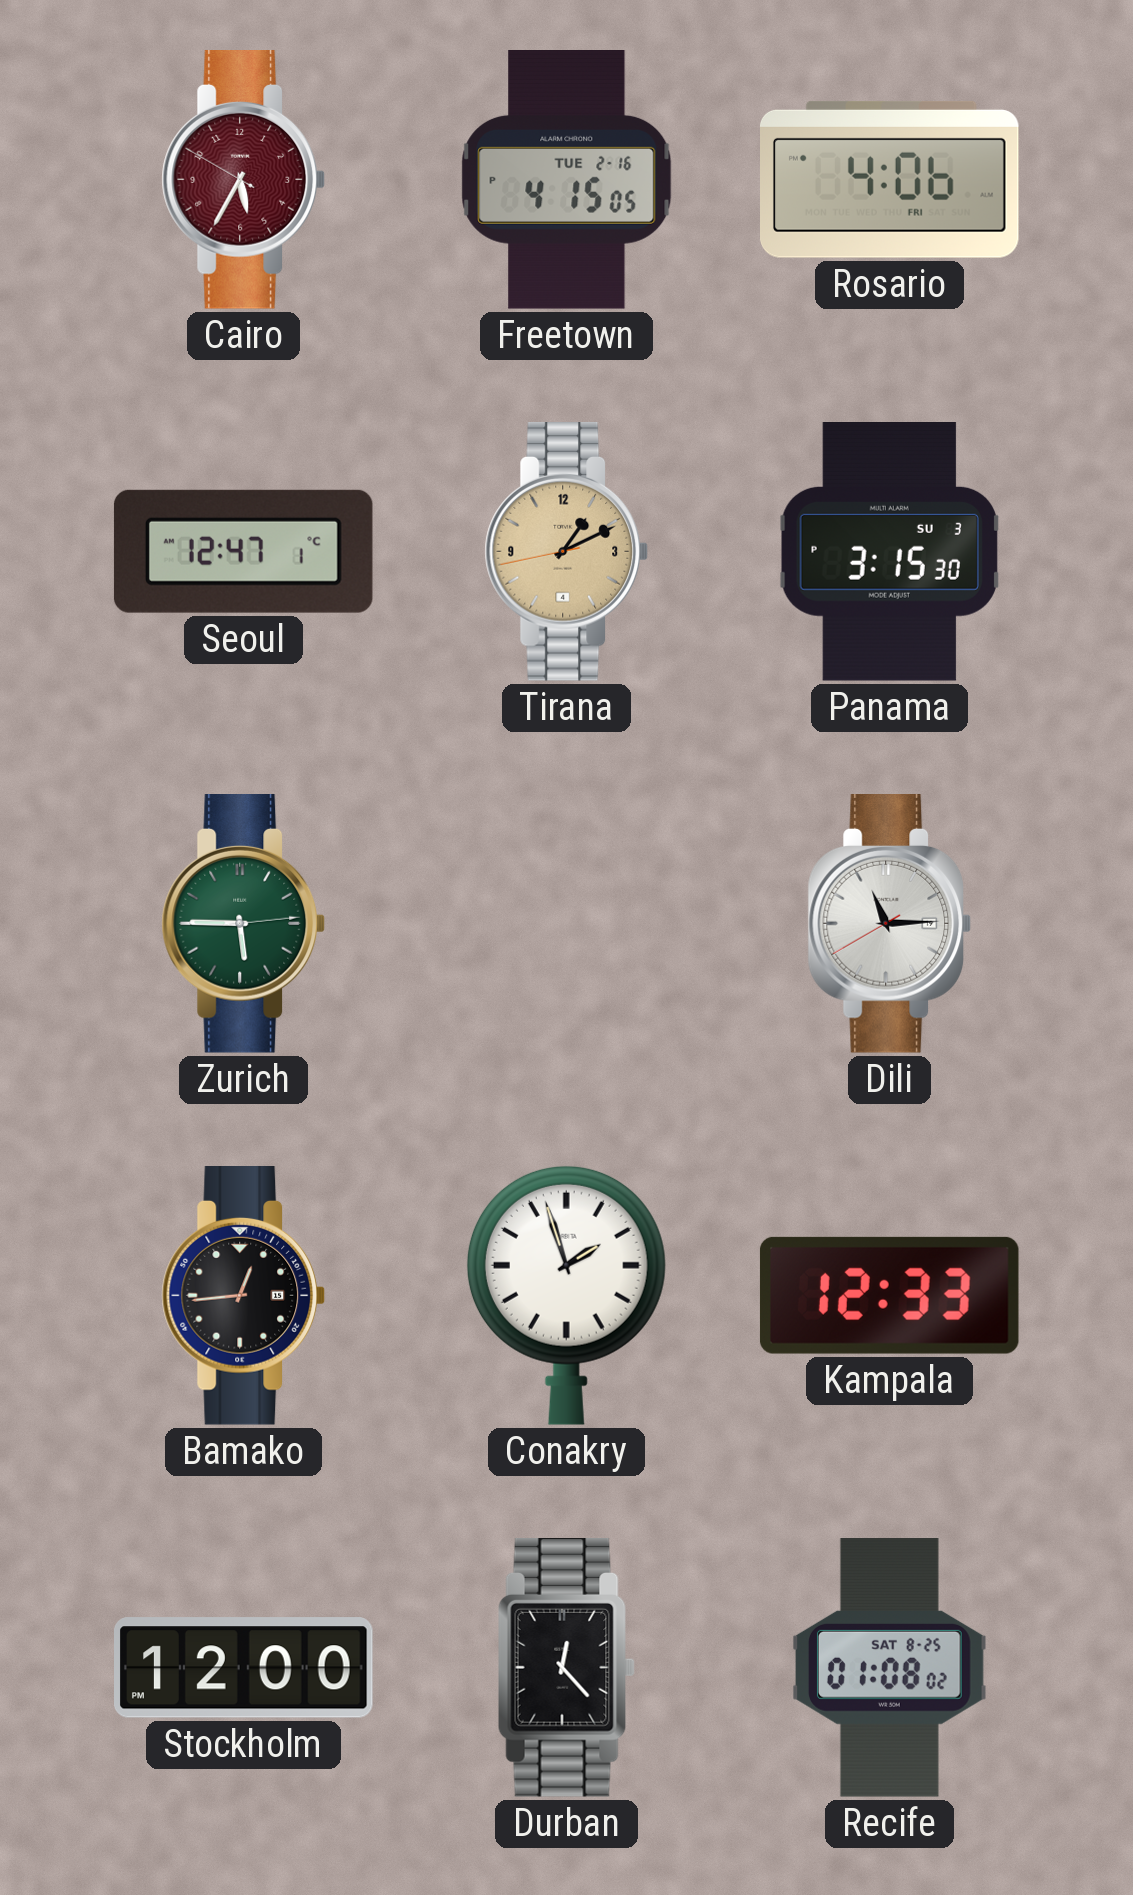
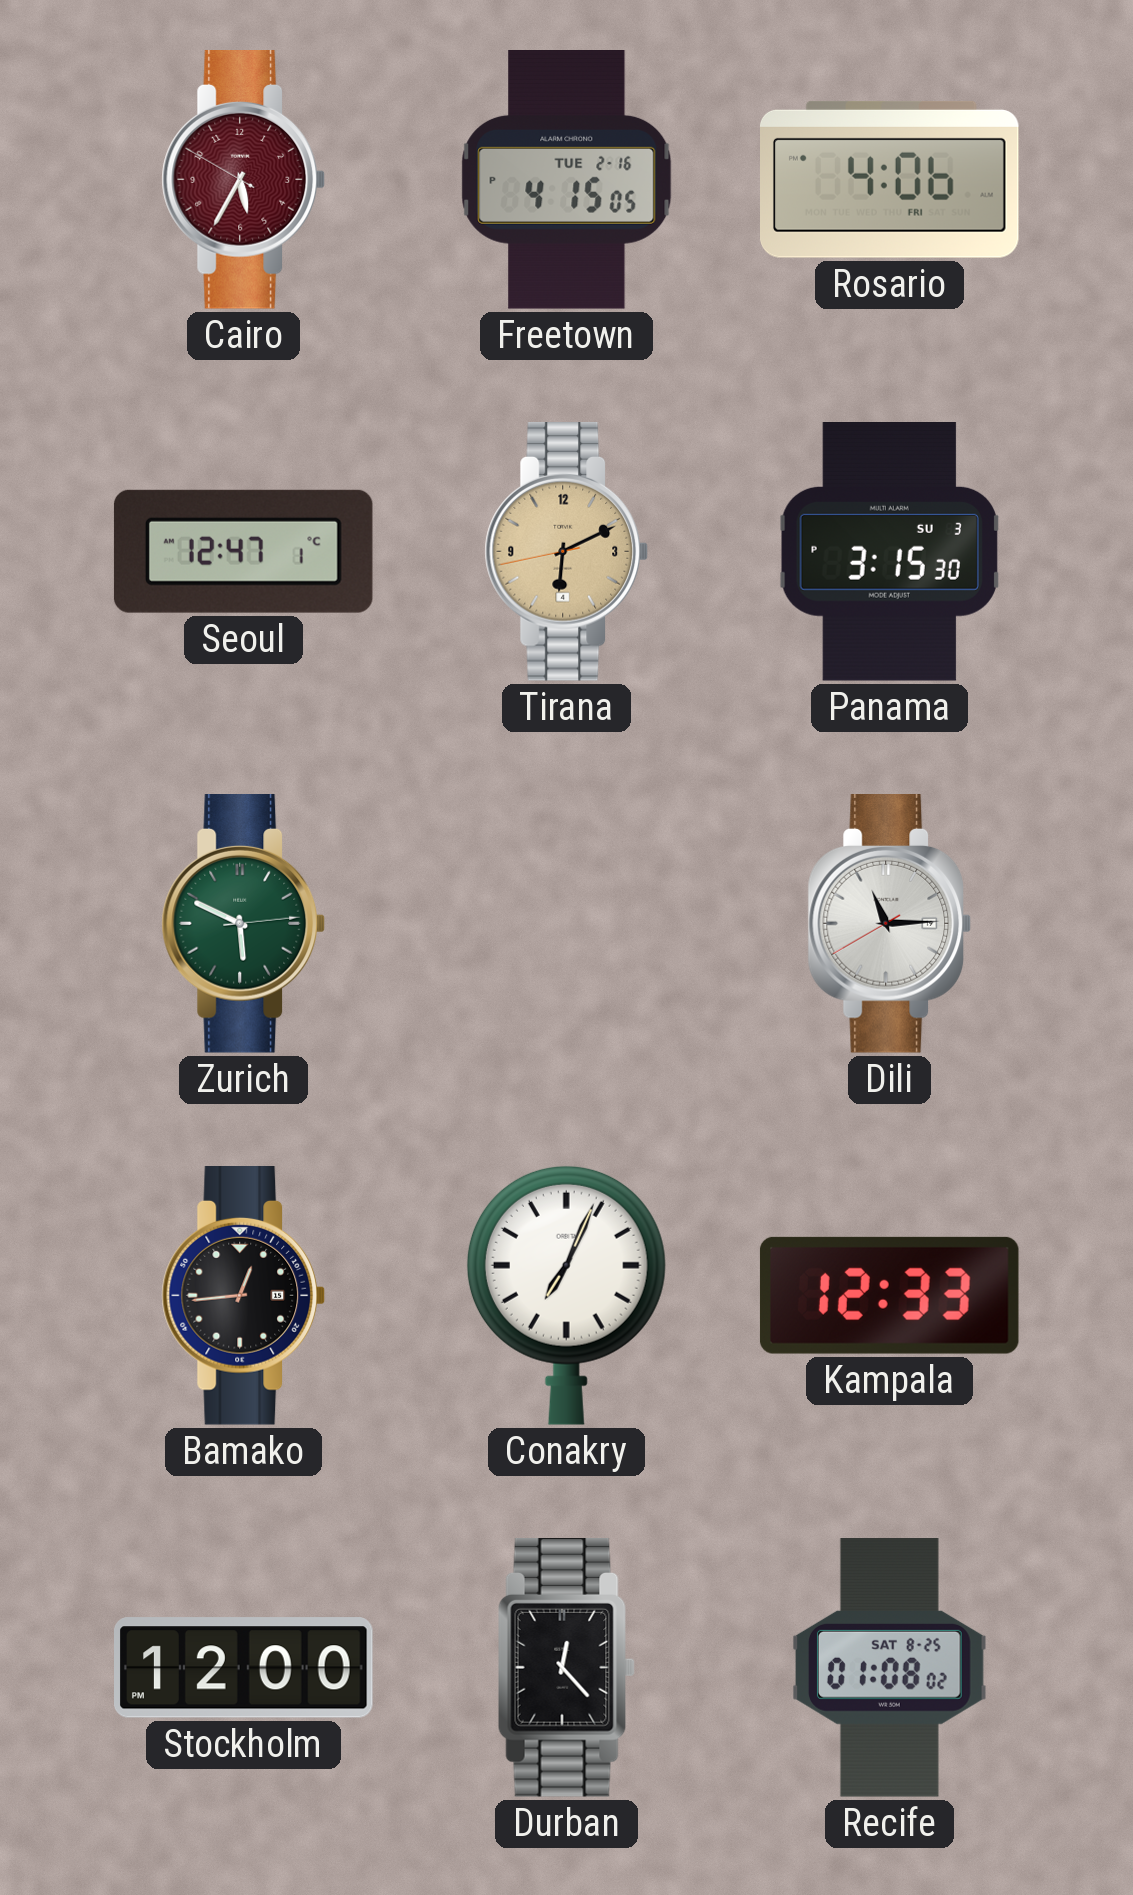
Tirana: 1:10 -> 6:10
Zurich: 5:45 -> 5:49
Conakry: 1:57 -> 7:04
